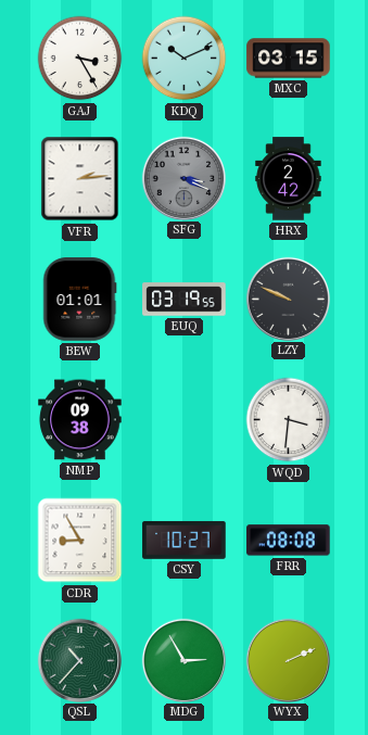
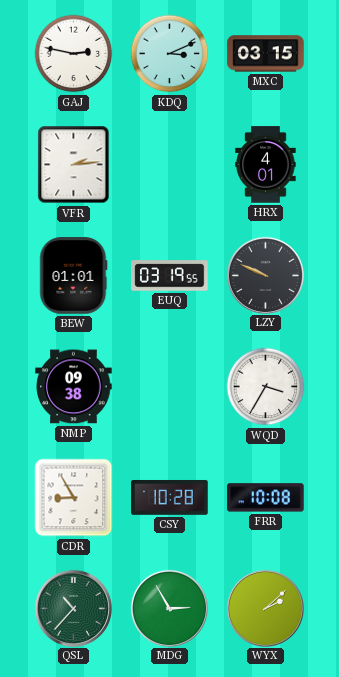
GAJ: 3:25 -> 2:47
KDQ: 10:11 -> 3:11
SFG: 3:19 -> none
HRX: 2:42 -> 4:01
WQD: 3:31 -> 3:35
CSY: 10:27 -> 10:28
FRR: 08:08 -> 10:08
WYX: 2:11 -> 2:08
